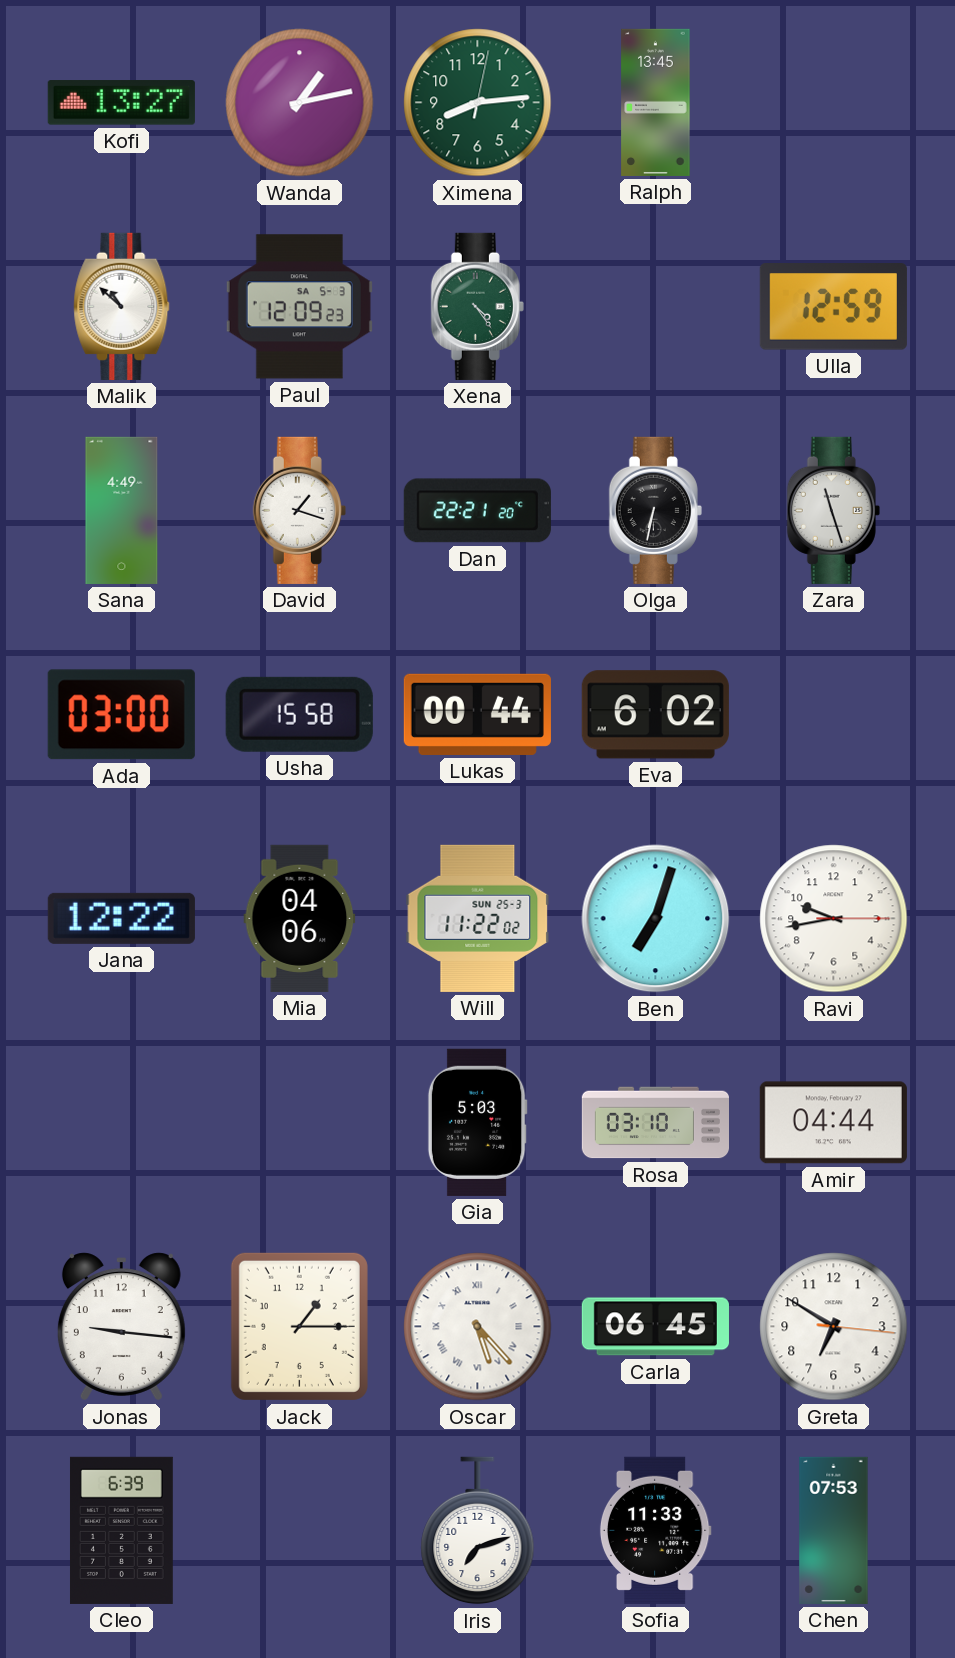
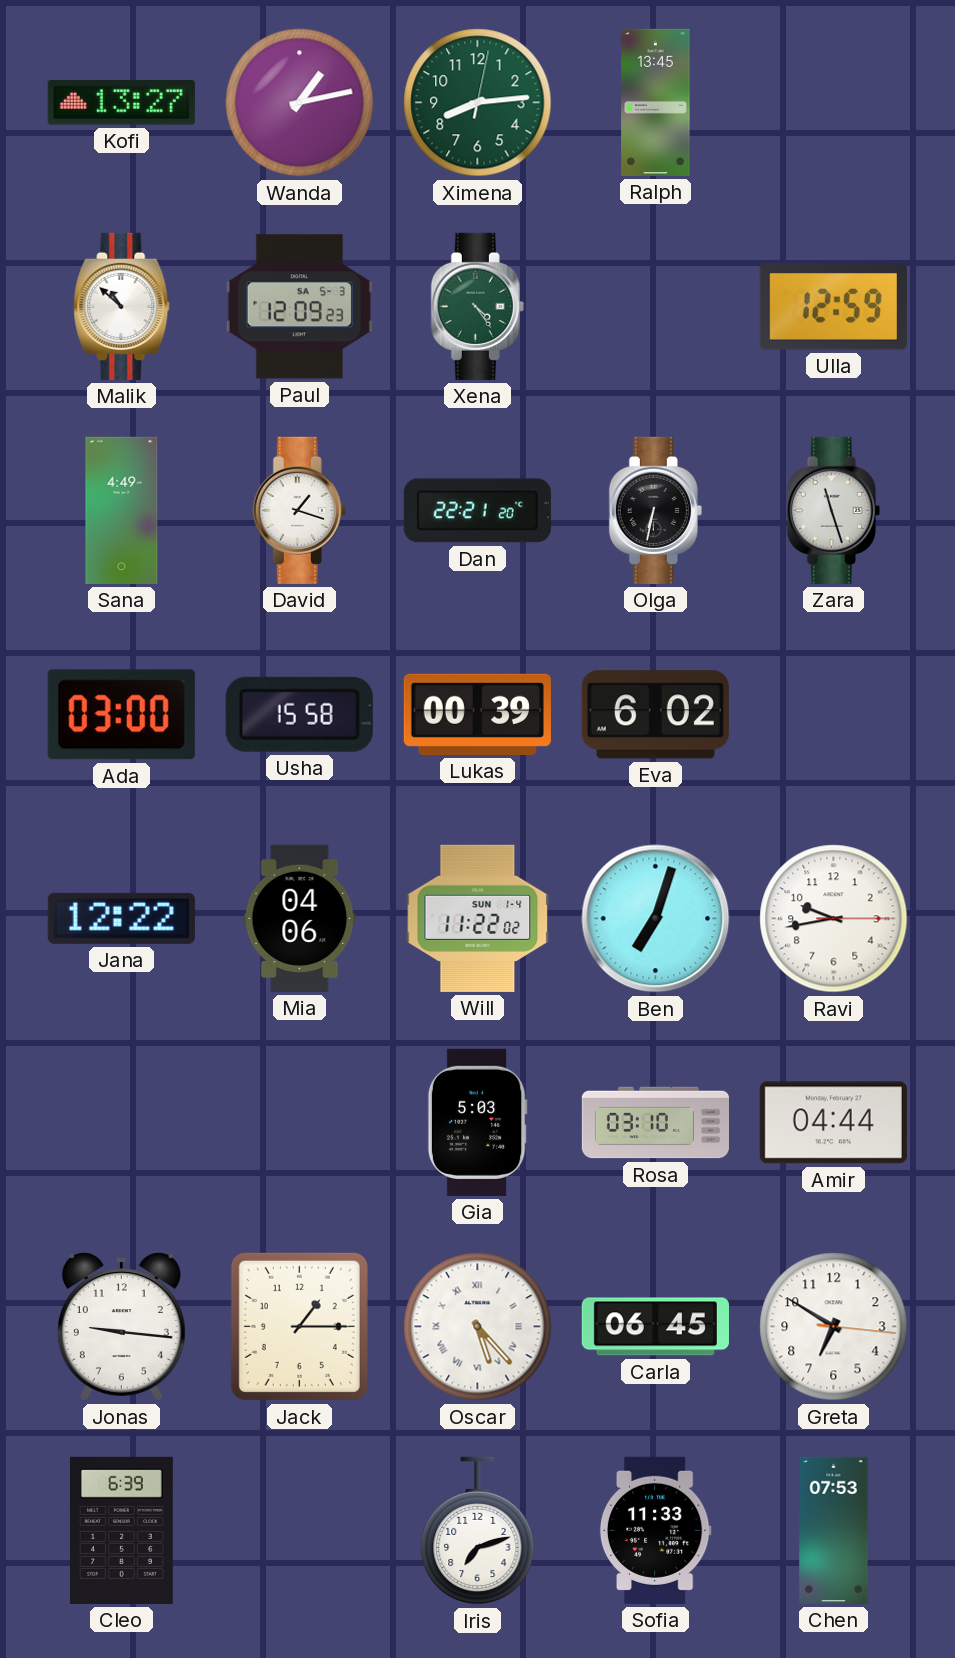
Lukas: 00:44 -> 00:39
Will date: SUN 25-3 -> SUN 1-4
